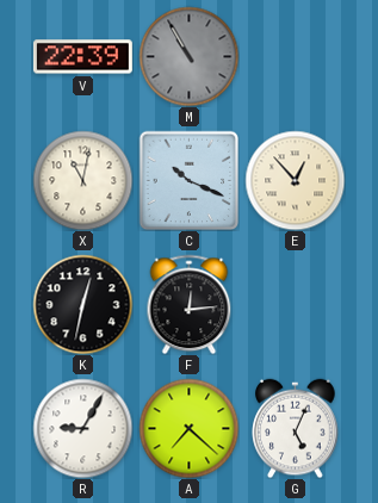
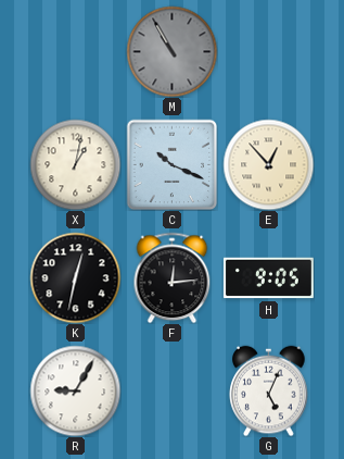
V: 22:39 -> none
X: 11:02 -> 1:02
H: none -> 9:05
A: 7:22 -> none
